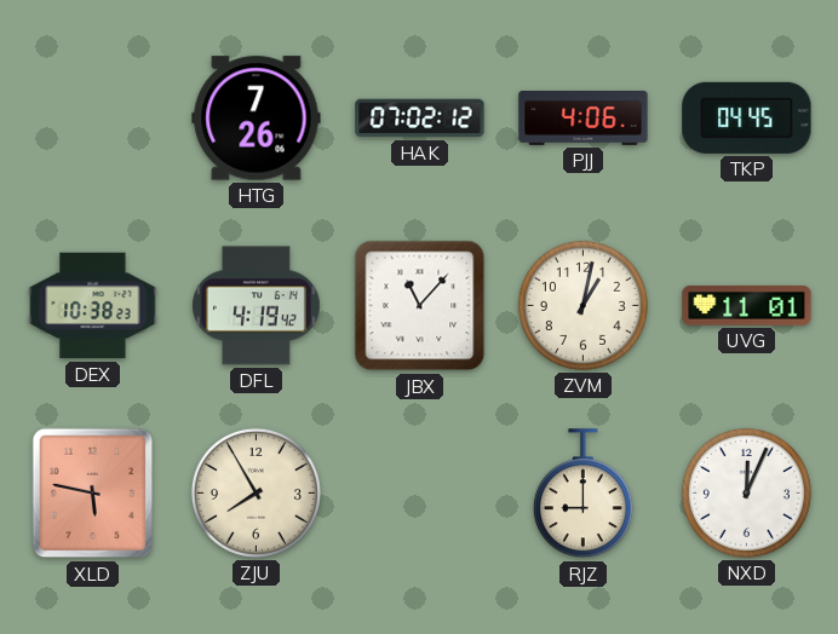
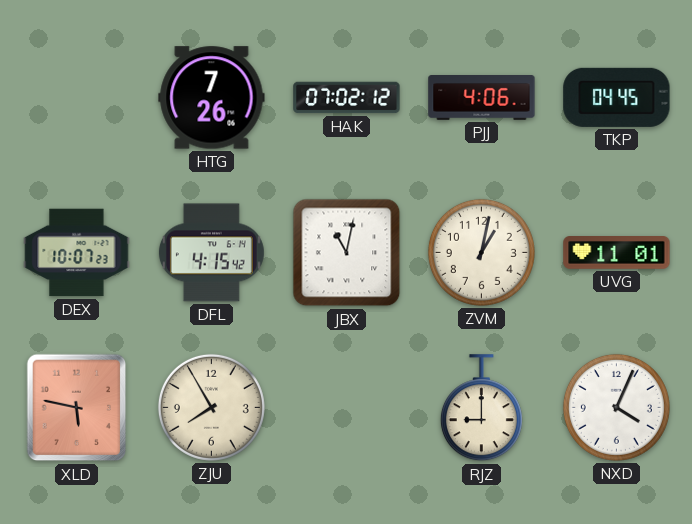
DEX: 10:38 -> 10:07
DFL: 4:19 -> 4:15
JBX: 11:07 -> 11:02
NXD: 12:04 -> 4:04
